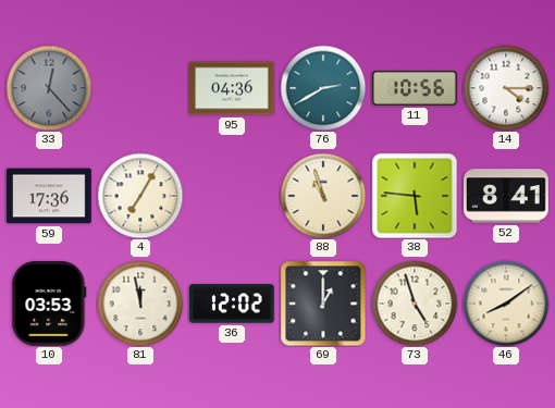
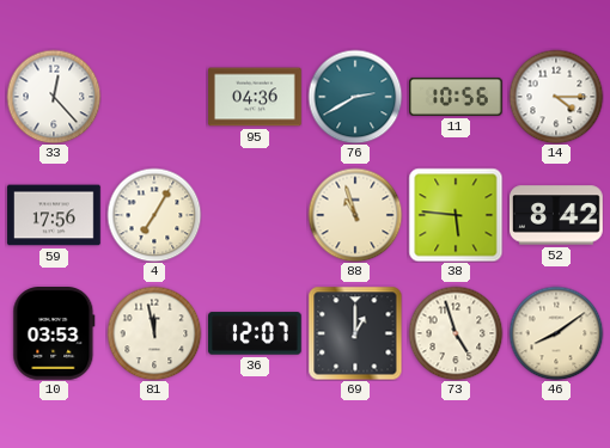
33 dial: grey -> white
59: 17:36 -> 17:56
52: 8:41 -> 8:42
36: 12:02 -> 12:07
